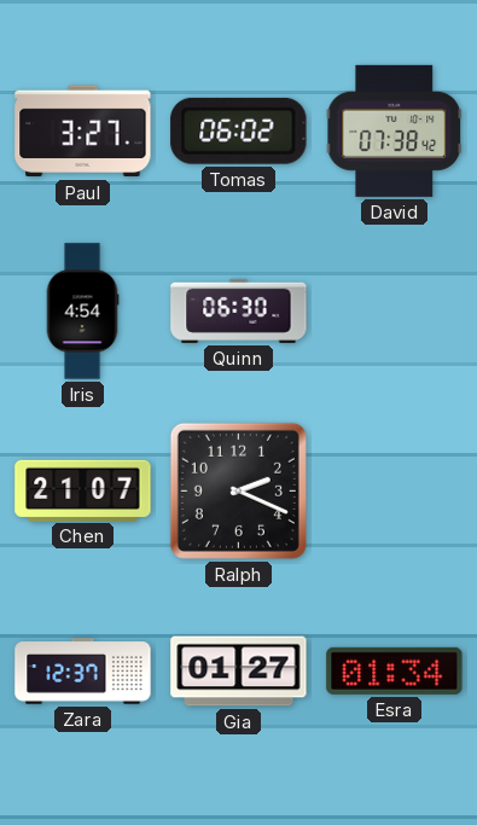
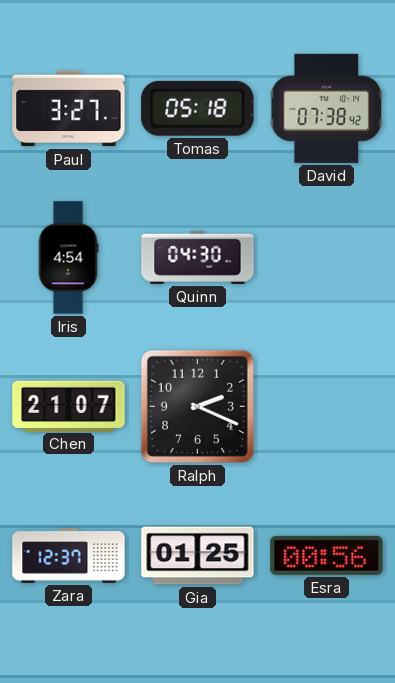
Tomas: 06:02 -> 05:18
Quinn: 06:30 -> 04:30
Gia: 01:27 -> 01:25
Esra: 01:34 -> 00:56
